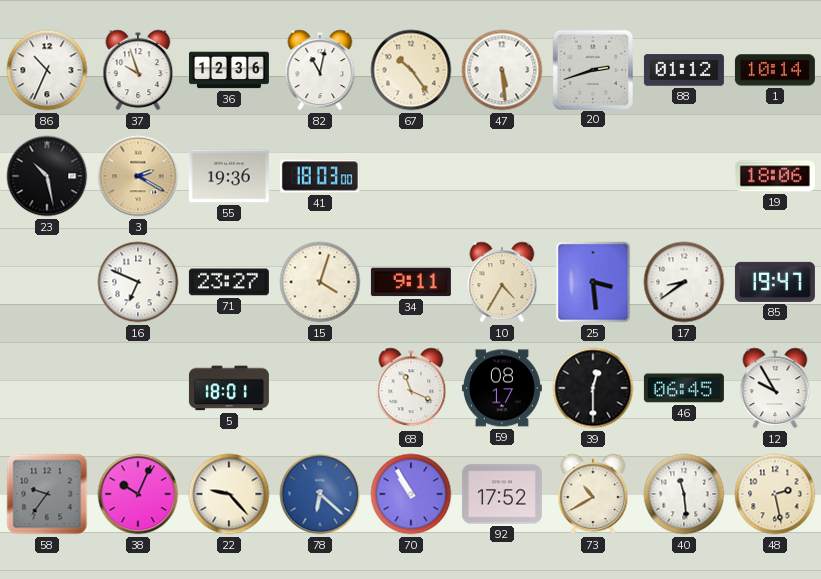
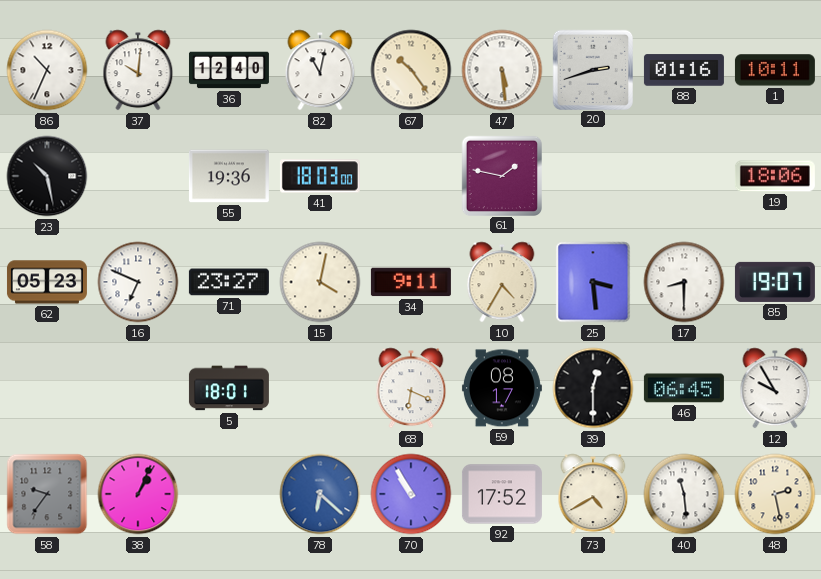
37: 9:57 -> 10:01
36: 12:36 -> 12:40
88: 01:12 -> 01:16
1: 10:14 -> 10:11
3: 2:20 -> none
61: none -> 1:47
62: none -> 05:23
15: 4:03 -> 4:02
17: 8:39 -> 8:30
85: 19:47 -> 19:07
68: 11:19 -> 6:19
38: 10:04 -> 1:04
22: 9:23 -> none
73: 10:40 -> 4:40
